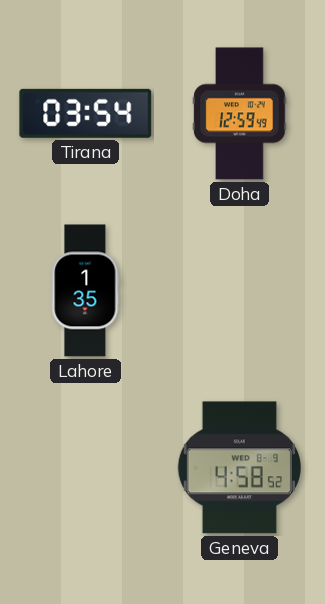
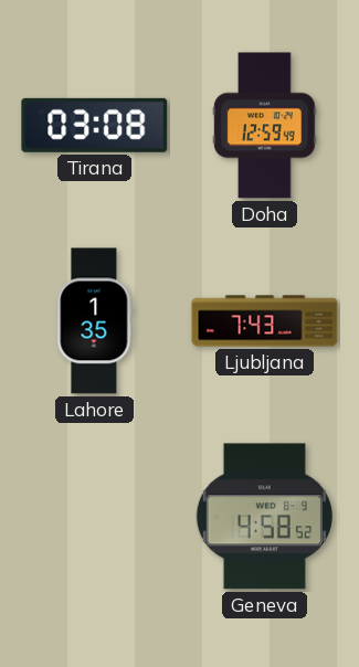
Tirana: 03:54 -> 03:08
Ljubljana: none -> 7:43
